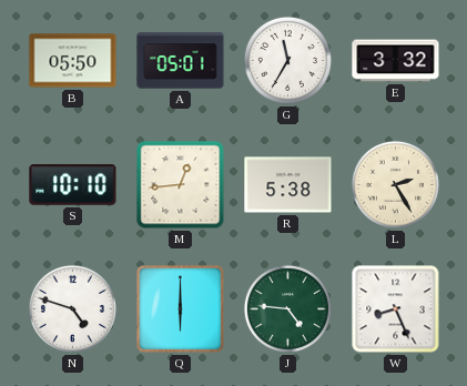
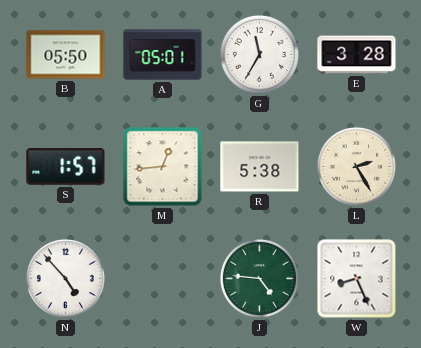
E: 3:32 -> 3:28
S: 10:10 -> 1:57
N: 4:48 -> 4:53
Q: 6:00 -> none
